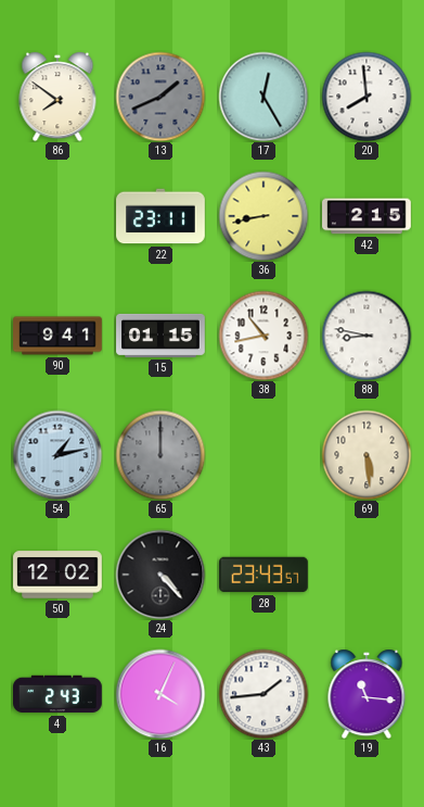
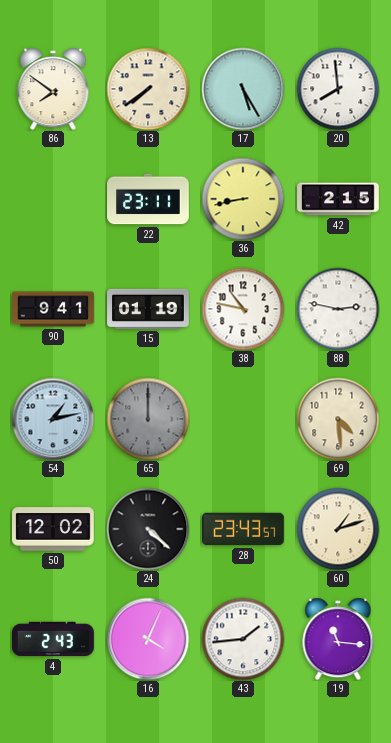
13: 1:41 -> 7:39
13 dial: grey -> cream
17: 12:25 -> 5:25
15: 01:15 -> 01:19
38: 10:43 -> 10:47
88: 8:47 -> 2:47
69: 5:29 -> 4:29
24: 4:23 -> 4:22
60: none -> 1:12
